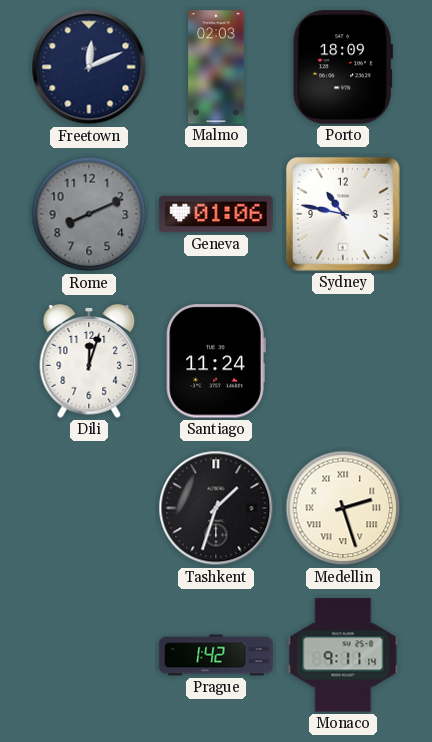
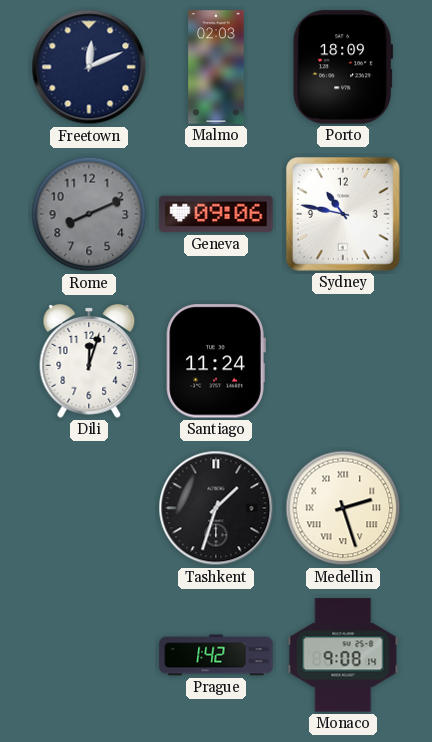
Geneva: 01:06 -> 09:06
Monaco: 9:11 -> 9:08
